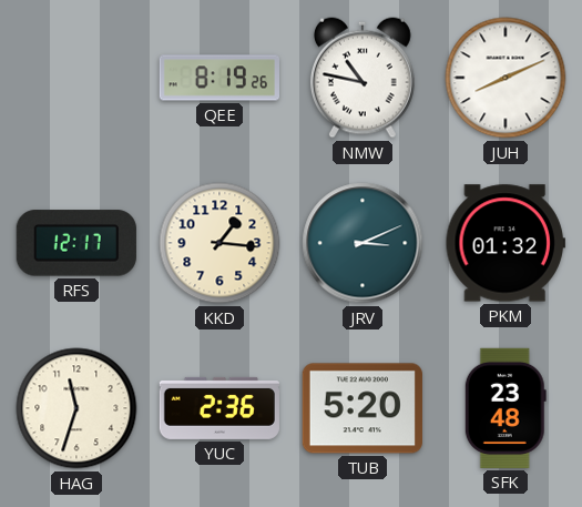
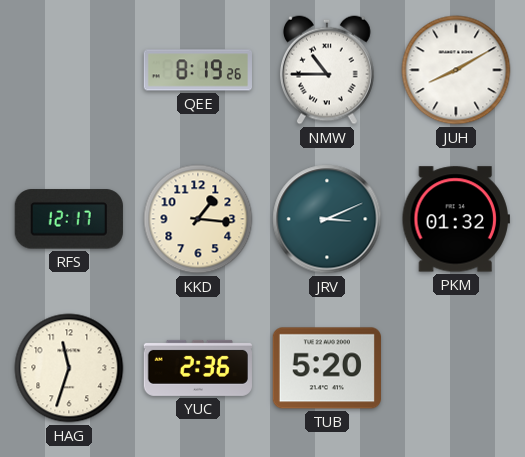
NMW: 10:47 -> 10:45
JUH: 8:11 -> 8:10
SFK: 23:48 -> none
